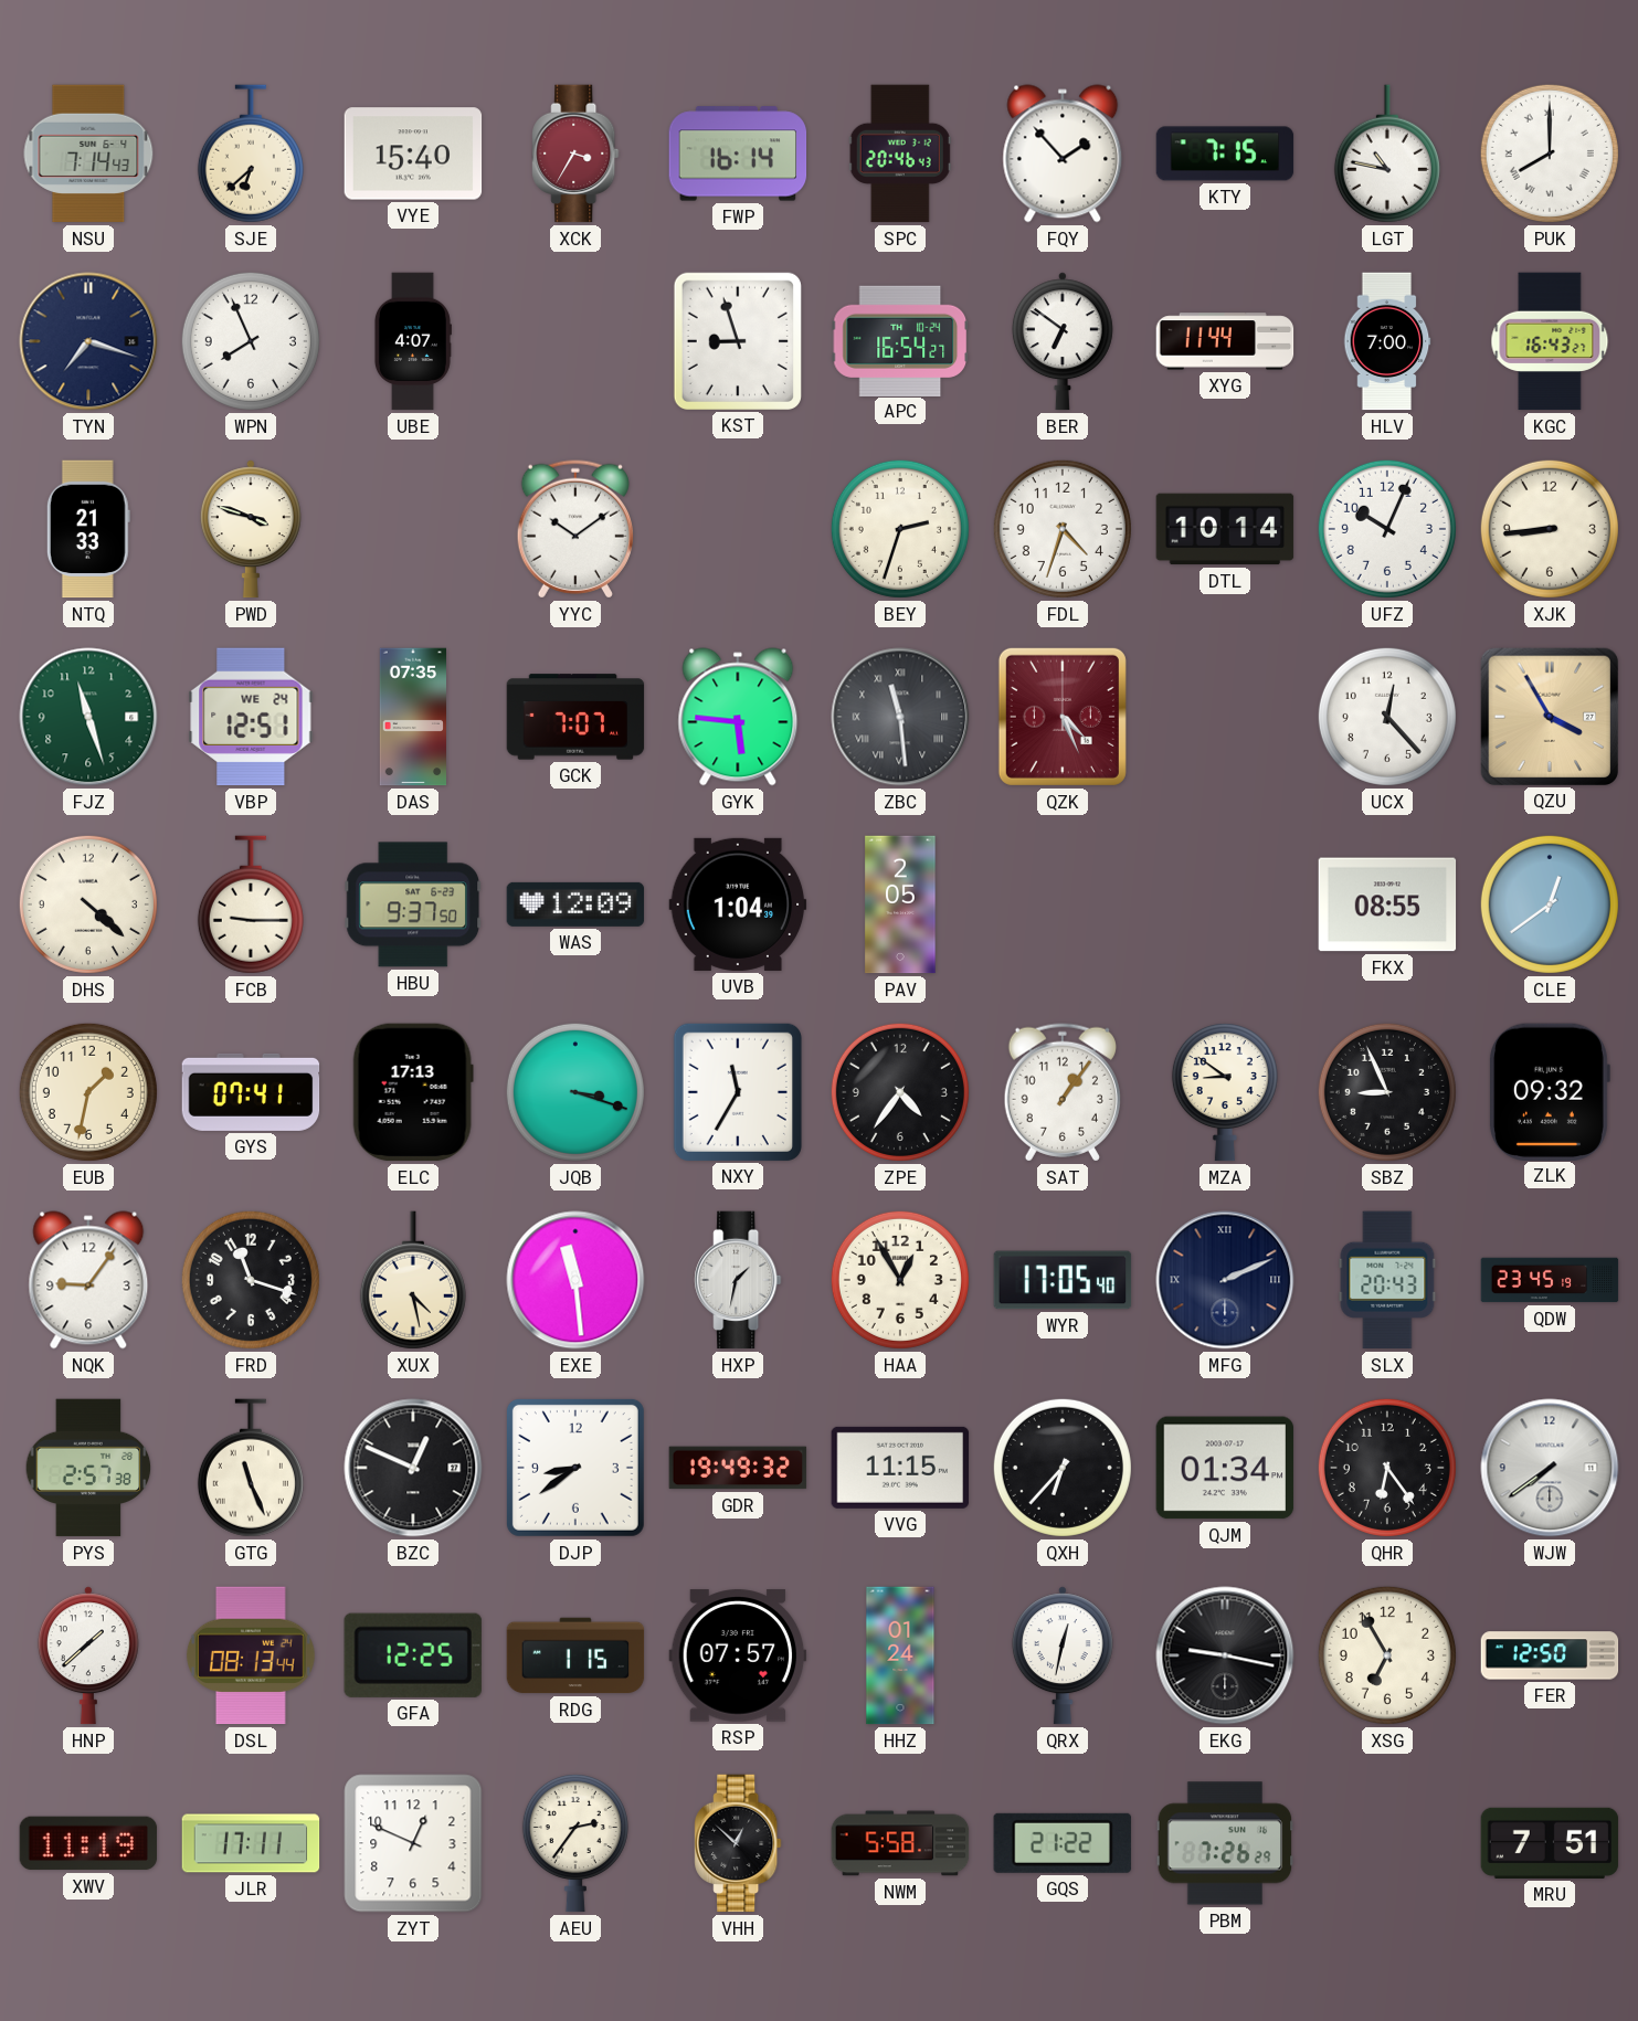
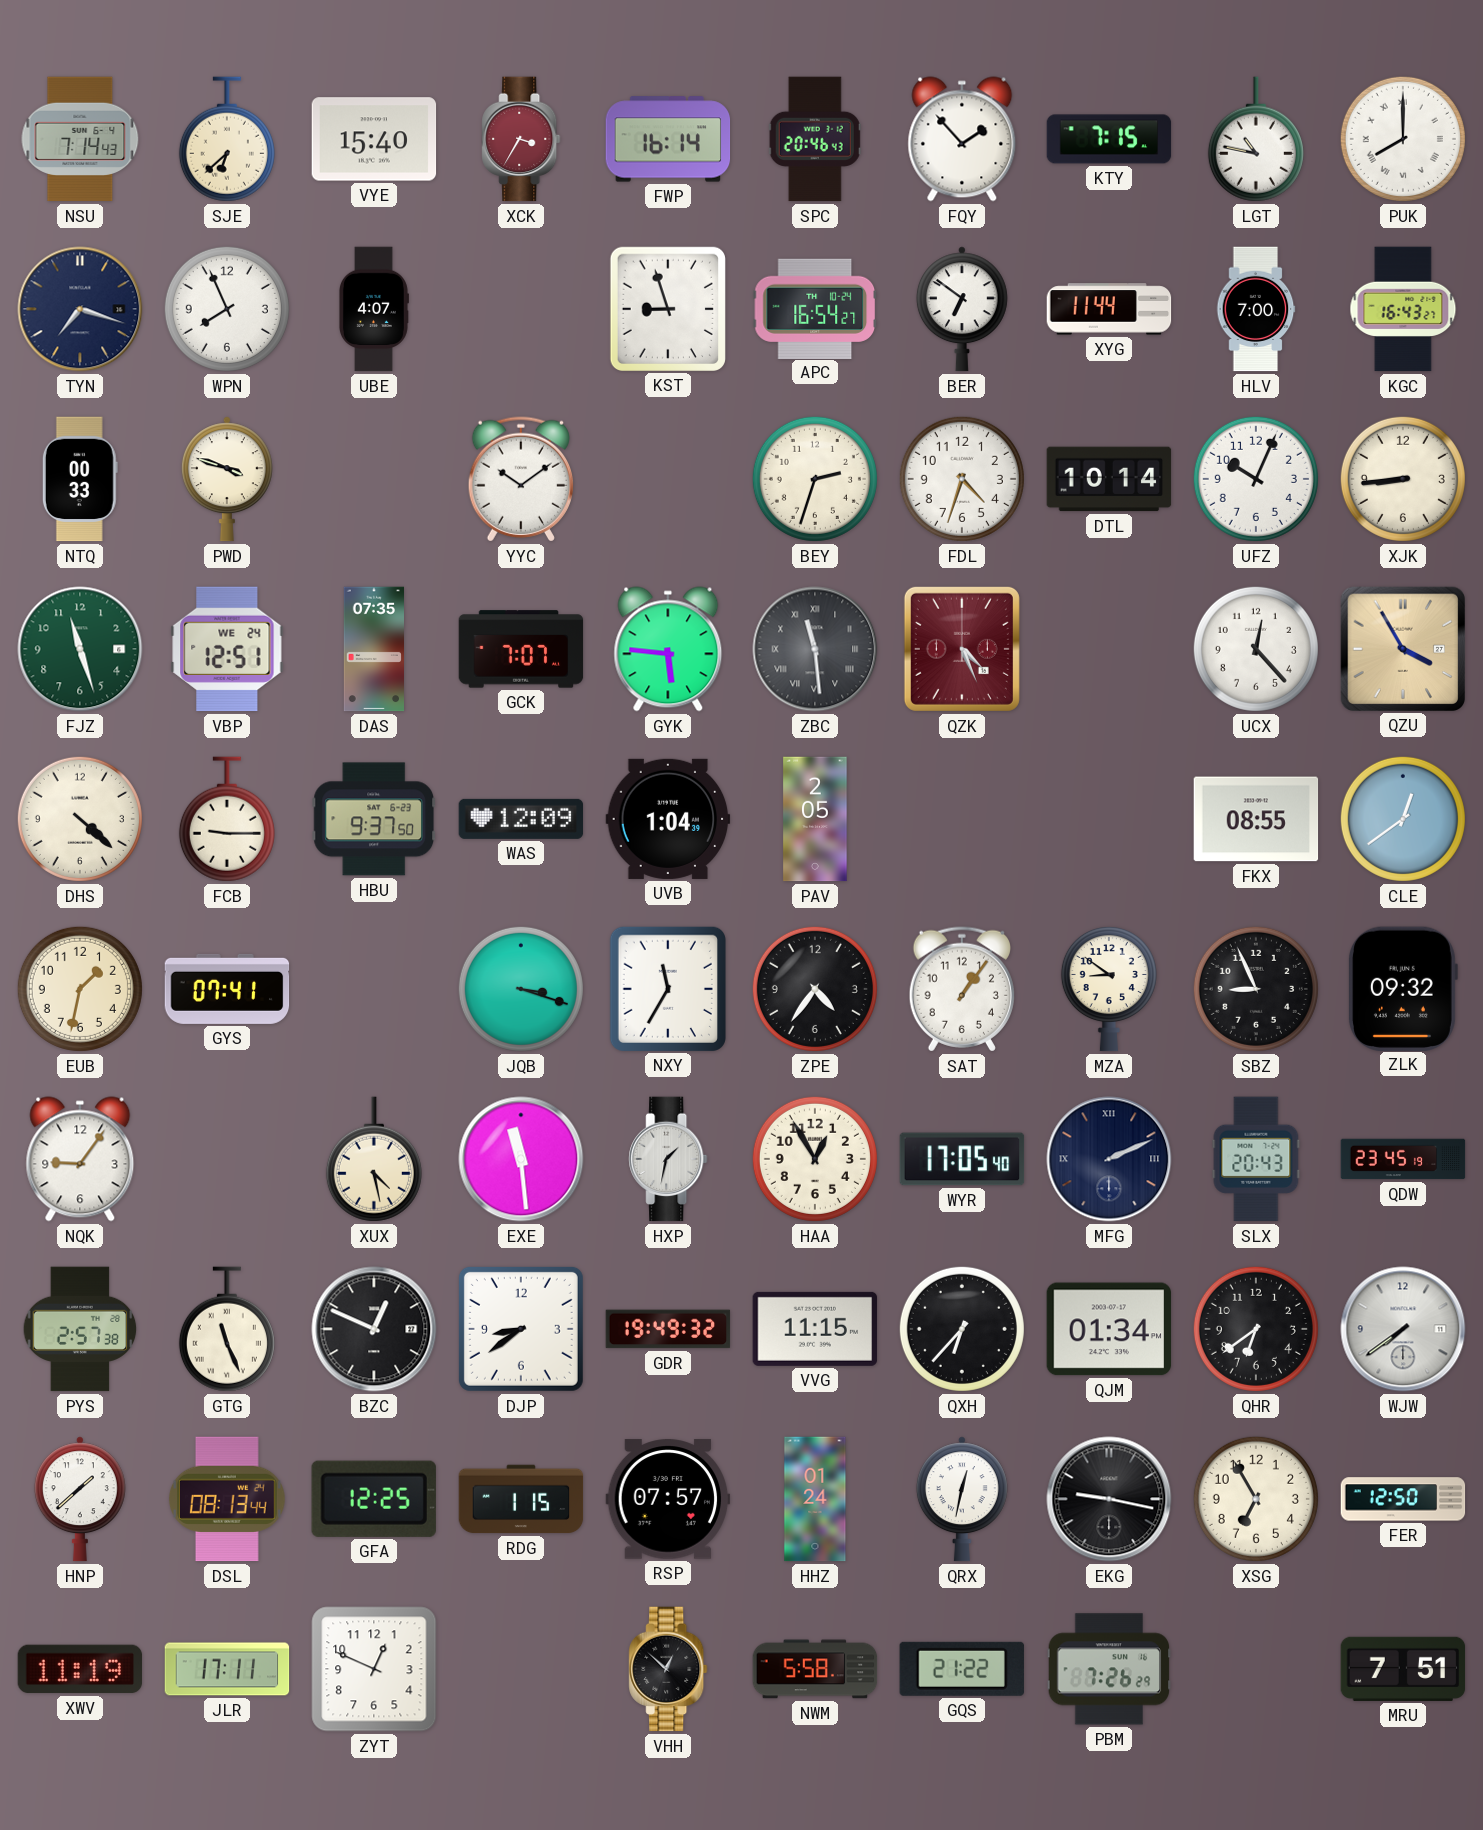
NTQ: 21:33 -> 00:33
ELC: 17:13 -> none
FRD: 11:18 -> none
QHR: 6:24 -> 6:39
AEU: 2:36 -> none
